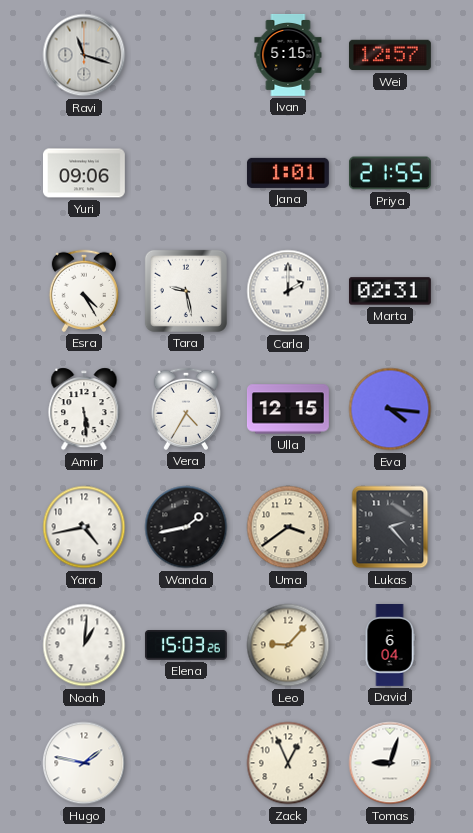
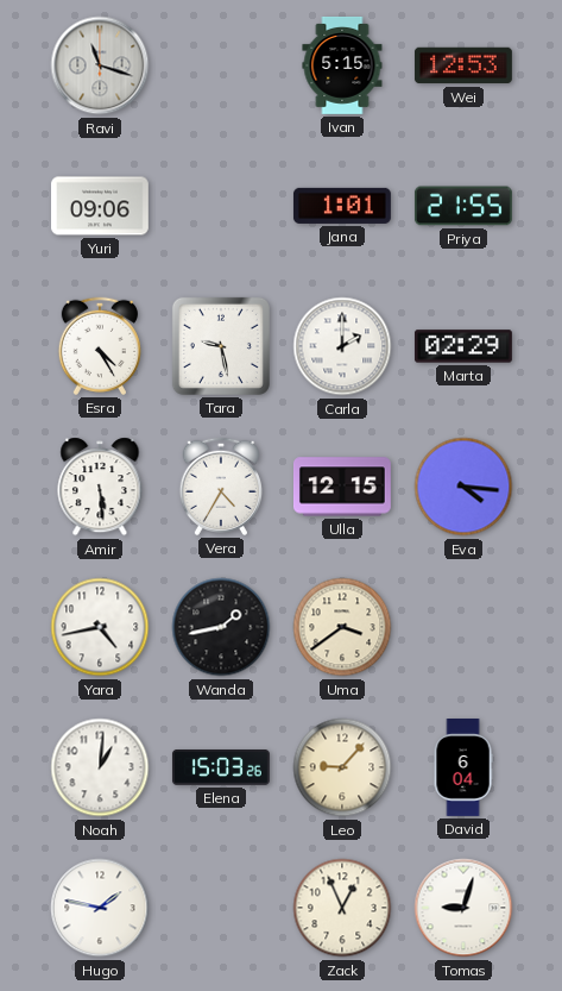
Wei: 12:57 -> 12:53
Marta: 02:31 -> 02:29
Lukas: 2:23 -> none
